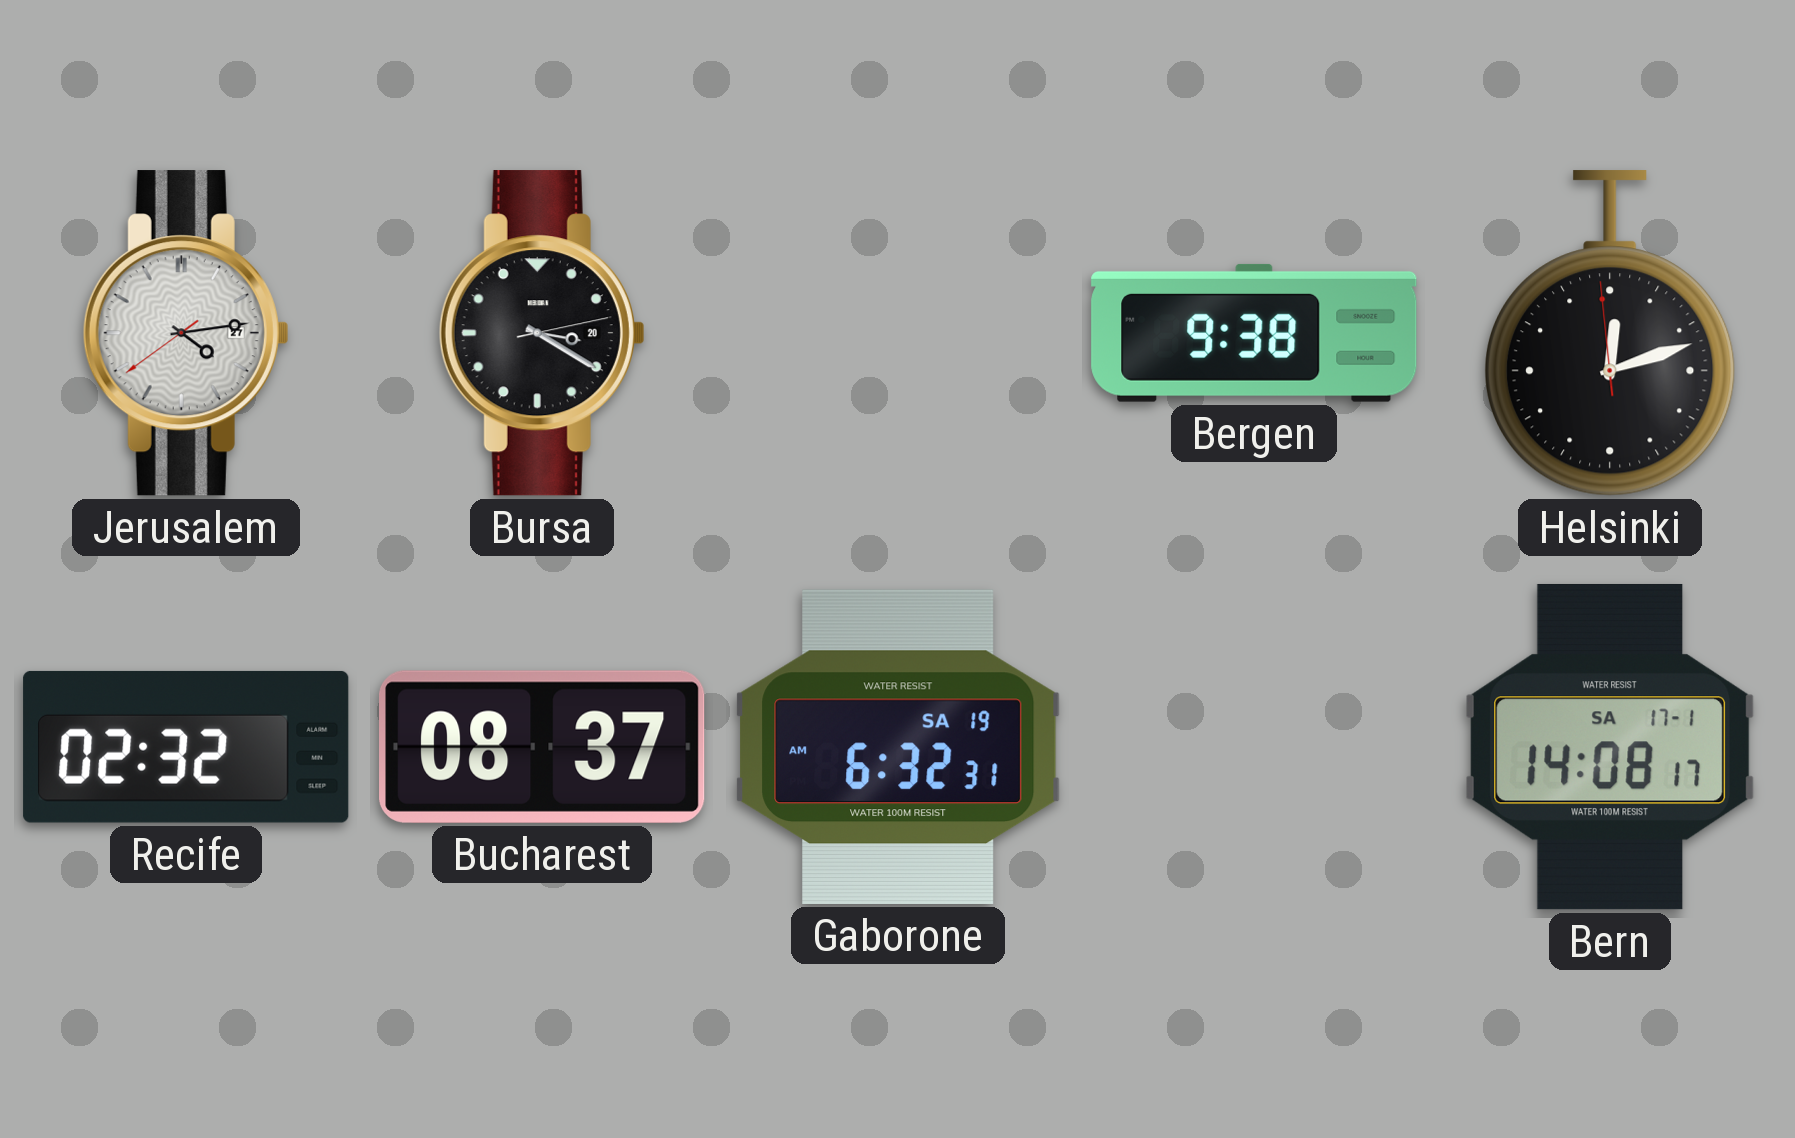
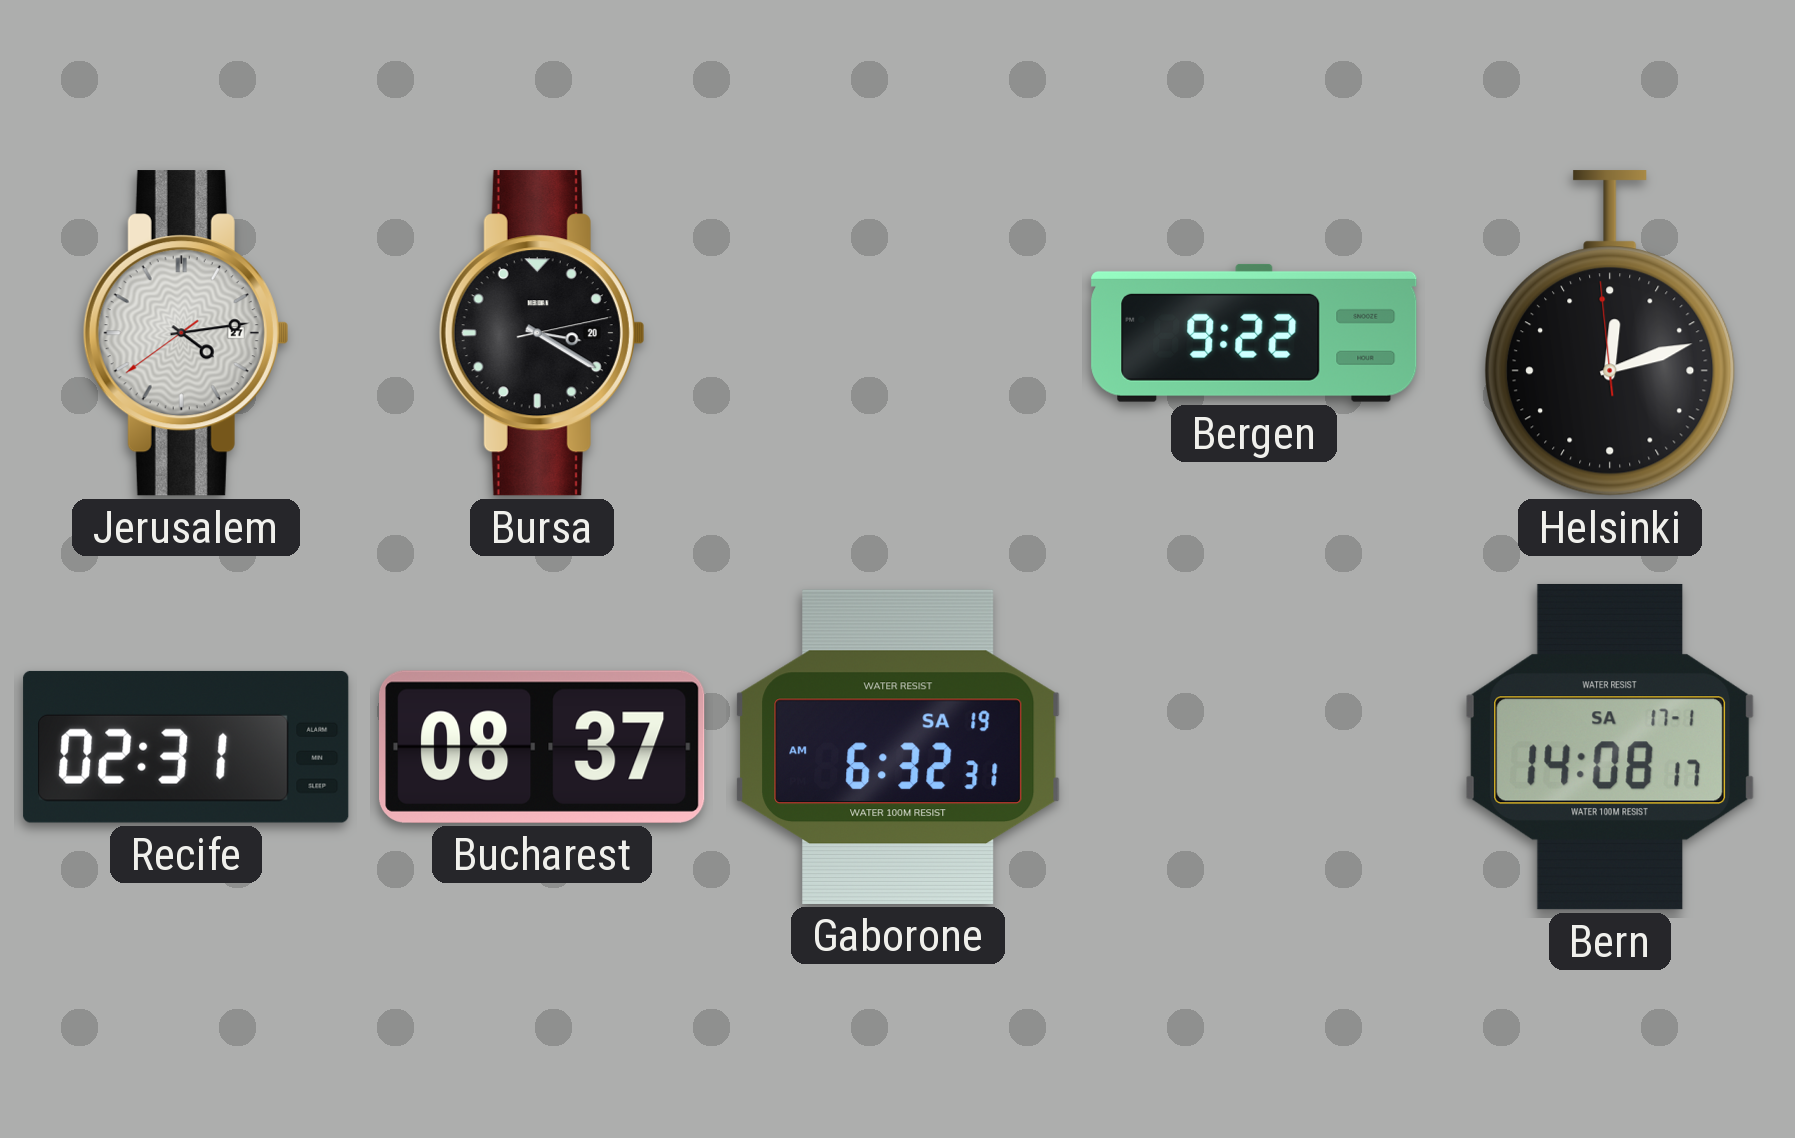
Bergen: 9:38 -> 9:22
Recife: 02:32 -> 02:31
